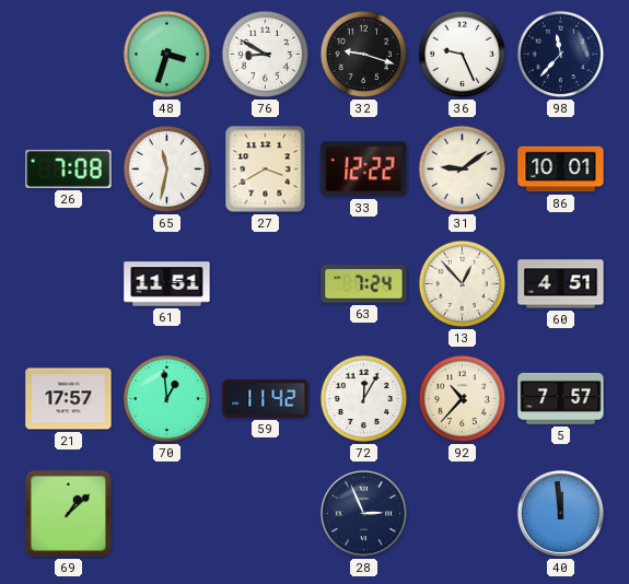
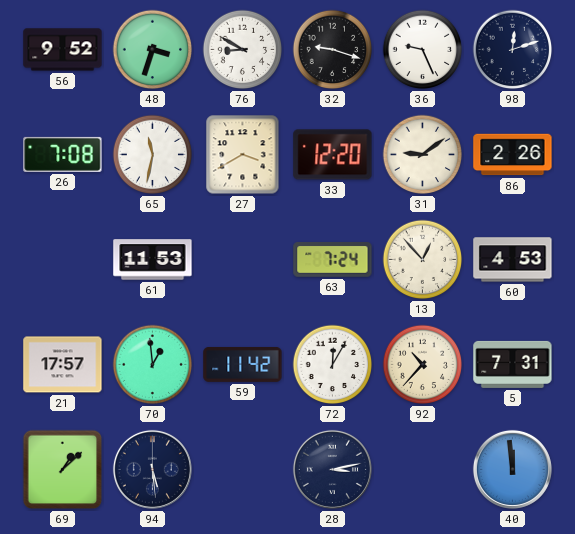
56: none -> 9:52
98: 11:37 -> 12:12
33: 12:22 -> 12:20
86: 10:01 -> 2:26
61: 11:51 -> 11:53
60: 4:51 -> 4:53
5: 7:57 -> 7:31
94: none -> 5:29
28: 2:56 -> 3:13
